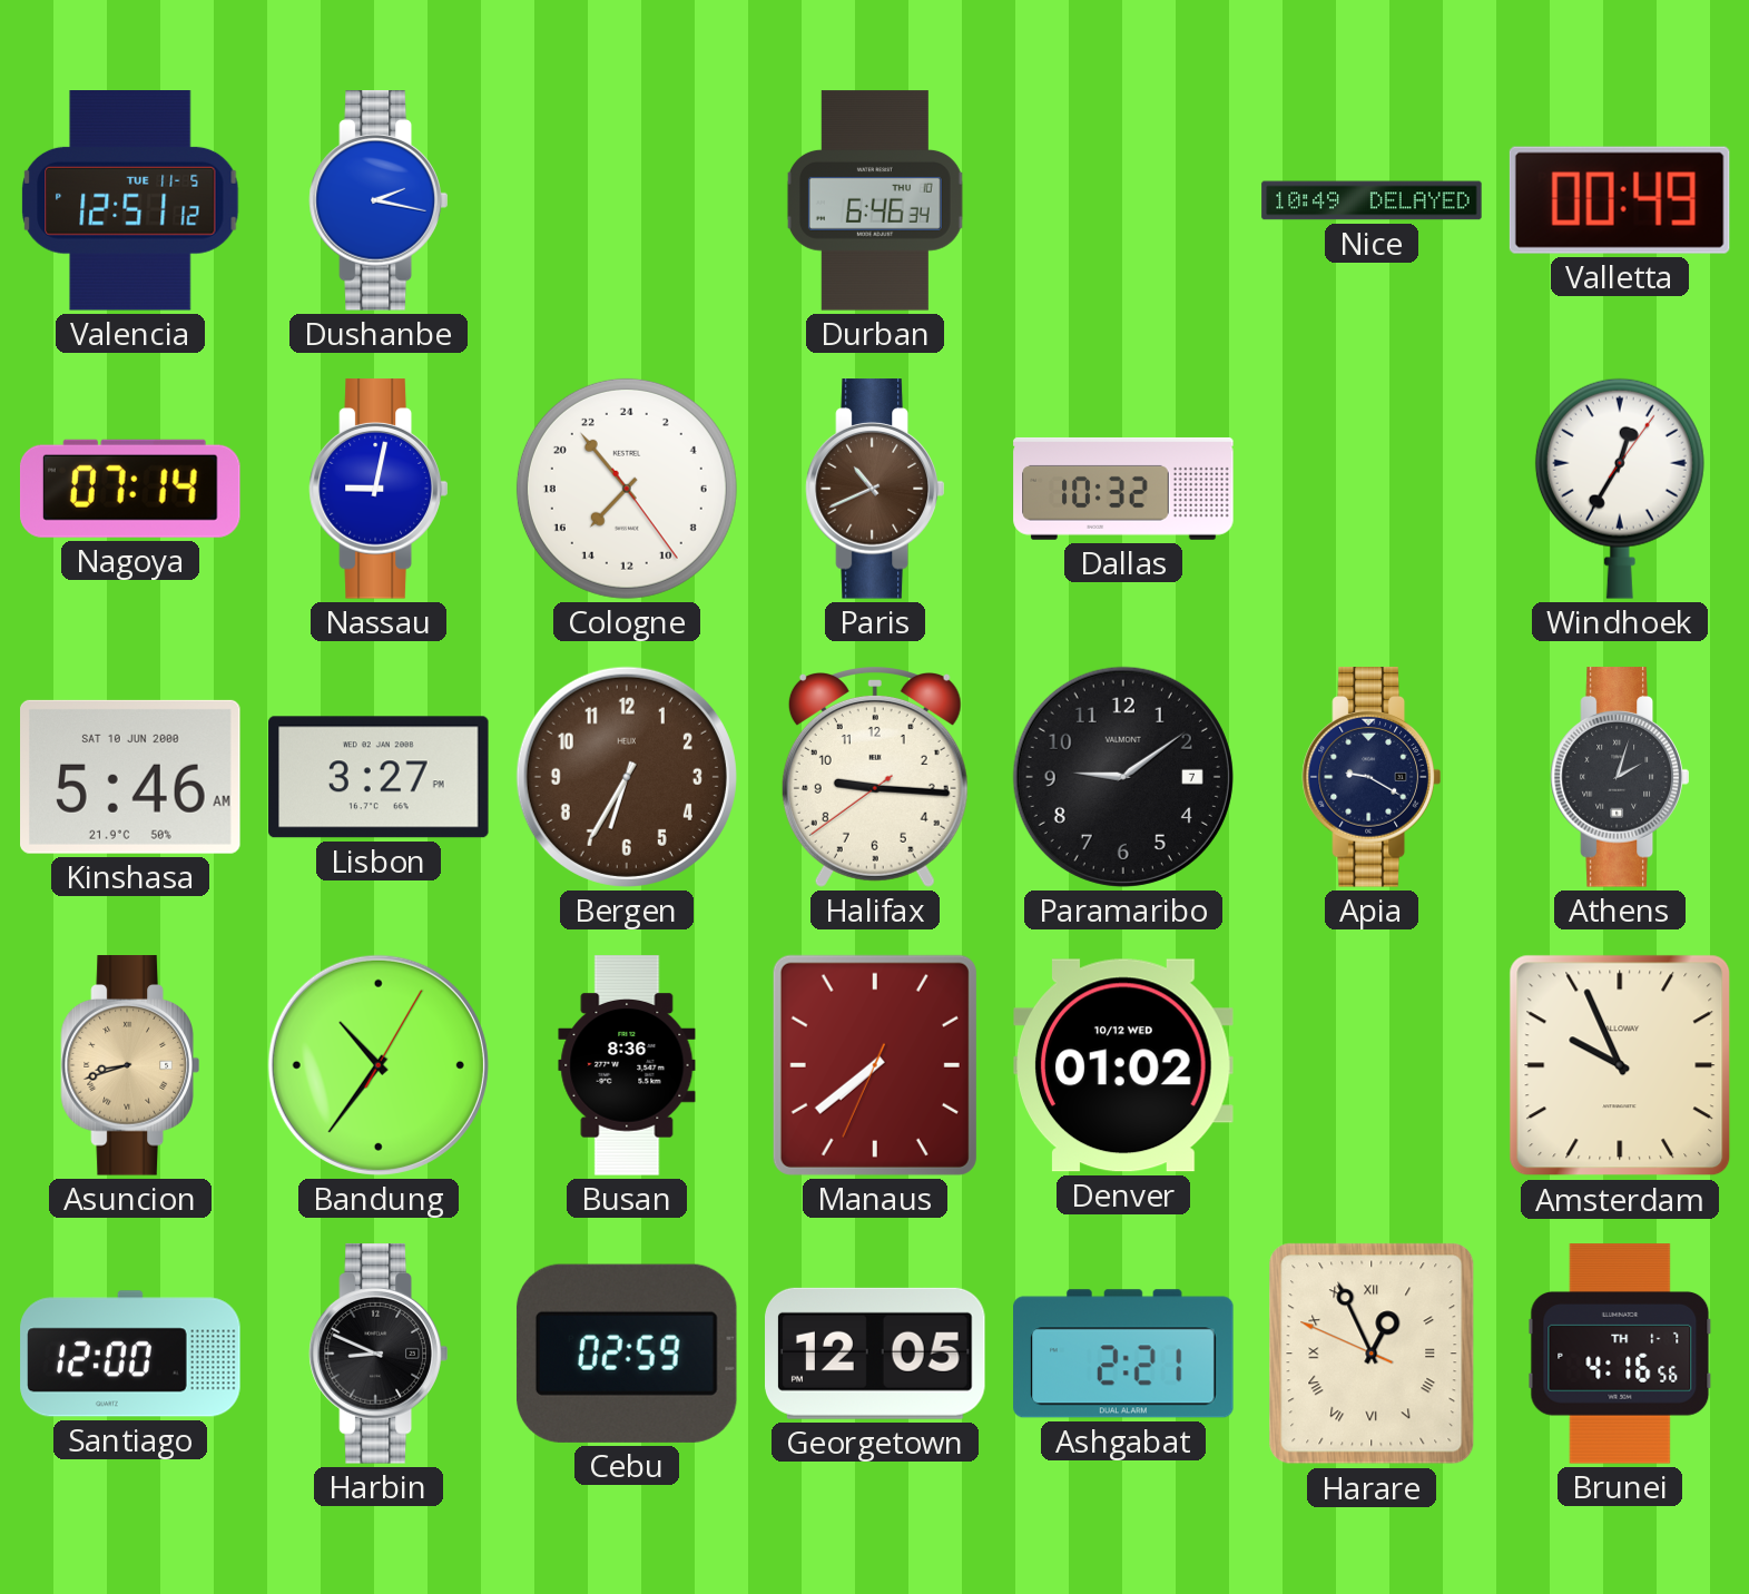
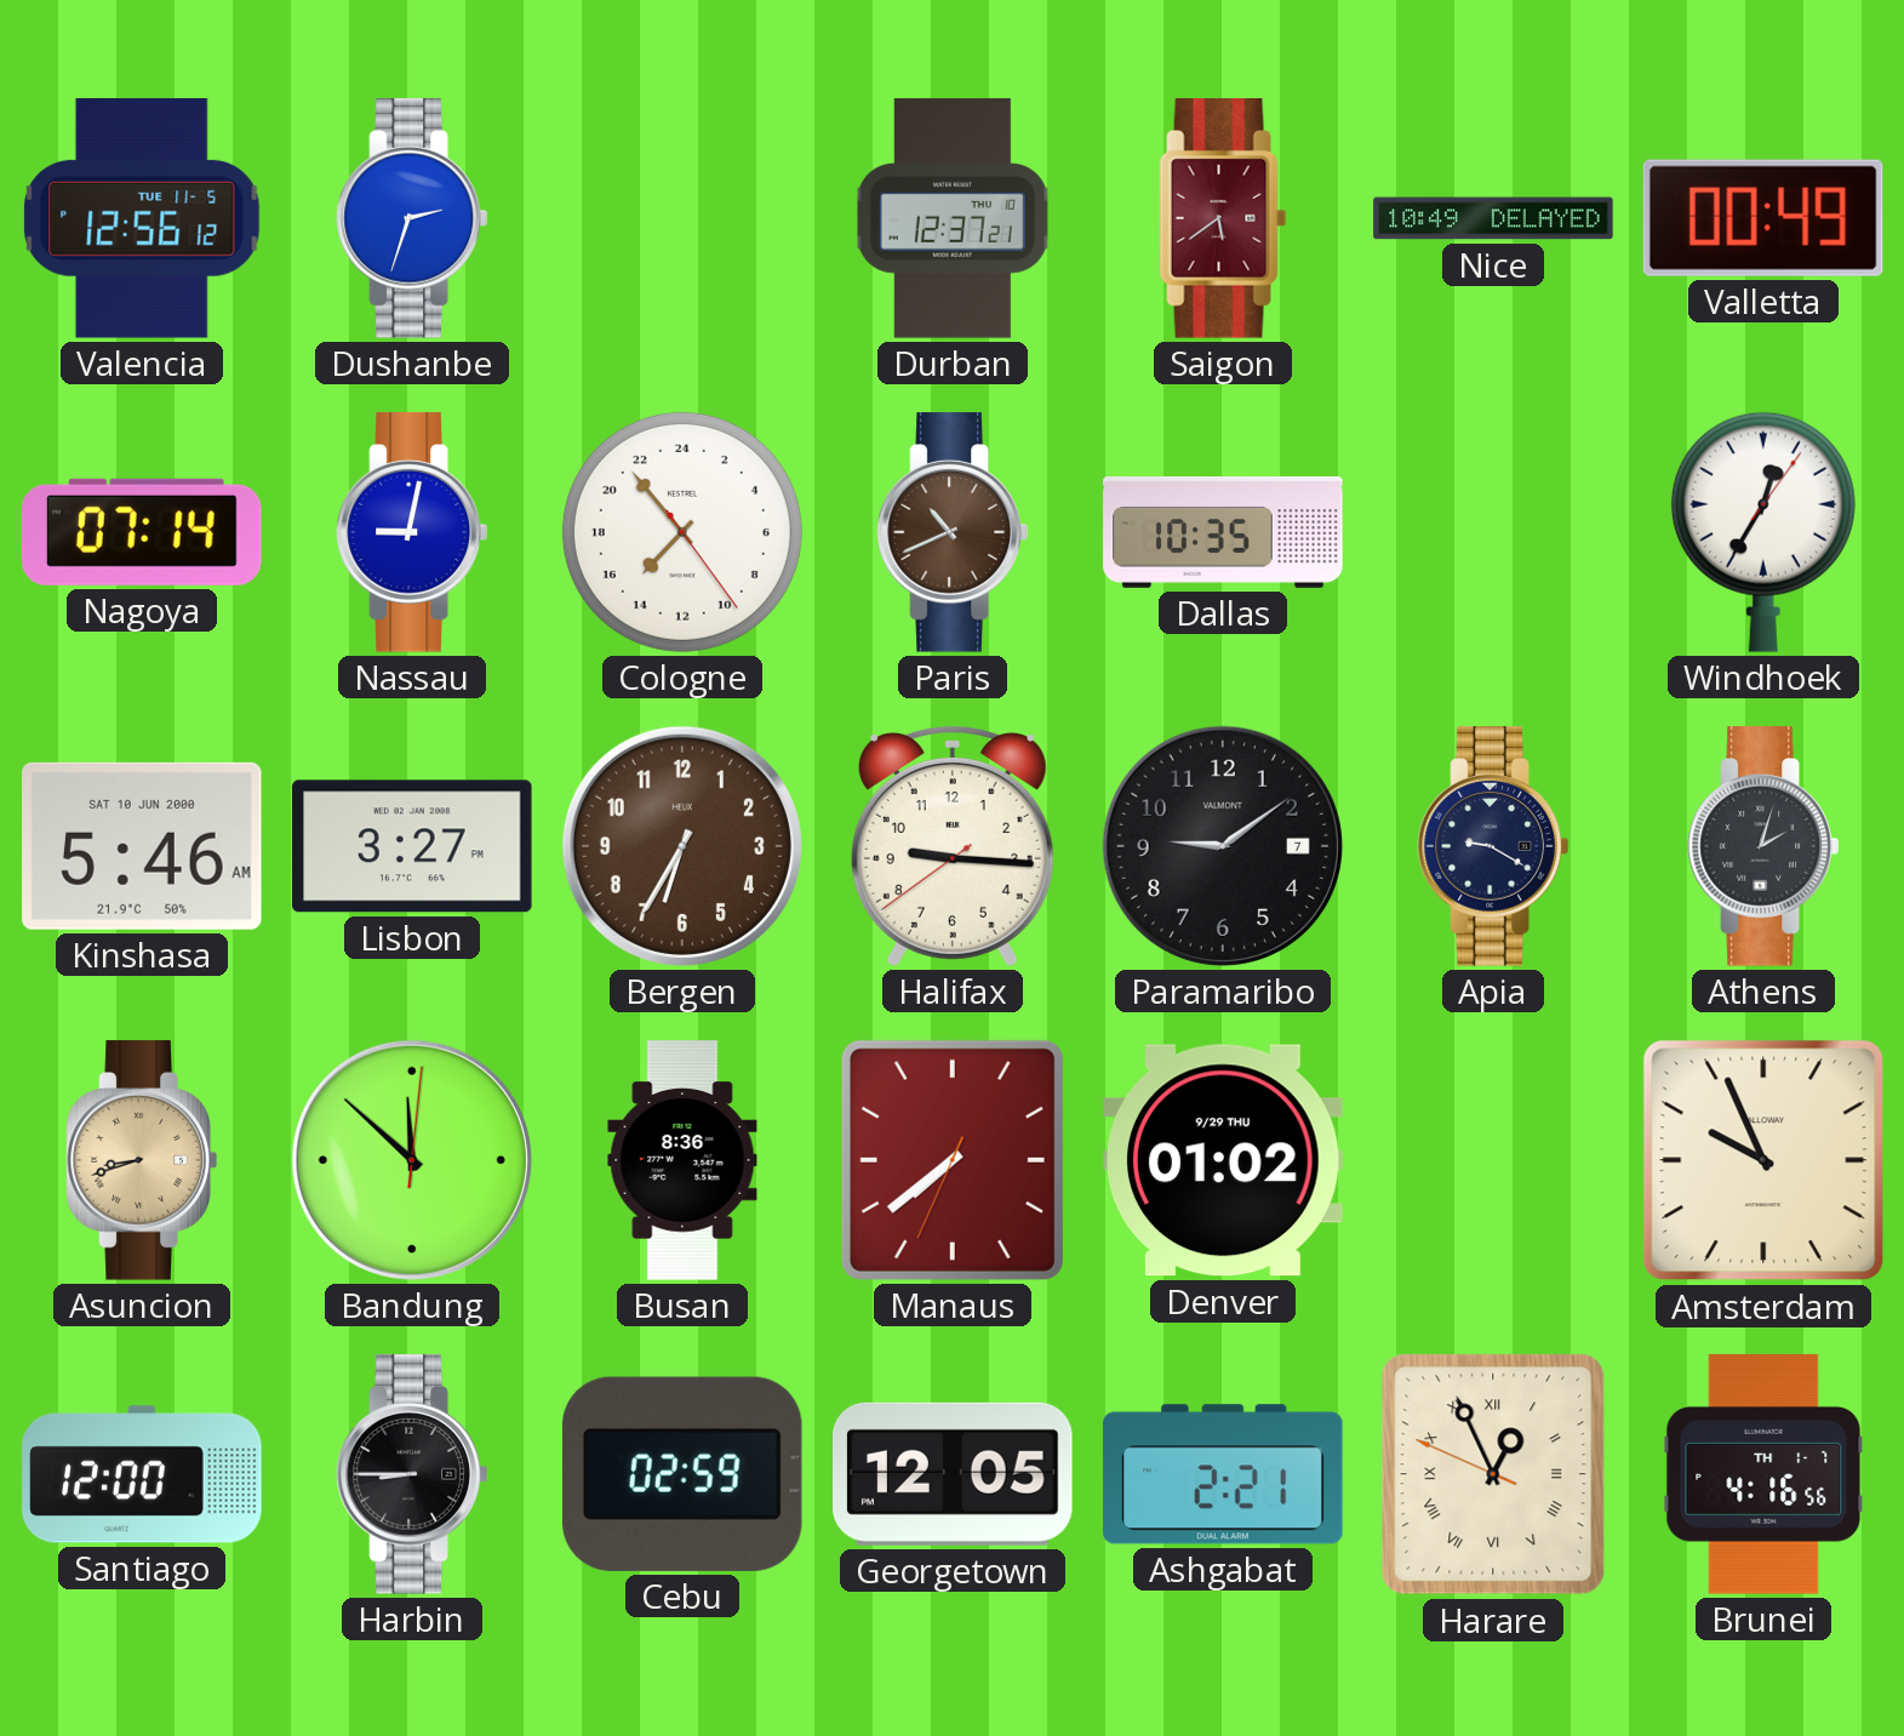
Valencia: 12:51 -> 12:56
Dushanbe: 2:17 -> 2:33
Durban: 6:46 -> 12:37
Saigon: none -> 5:39
Dallas: 10:32 -> 10:35
Bandung: 10:36 -> 11:52
Denver date: 10/12 WED -> 9/29 THU
Harbin: 8:49 -> 8:45
